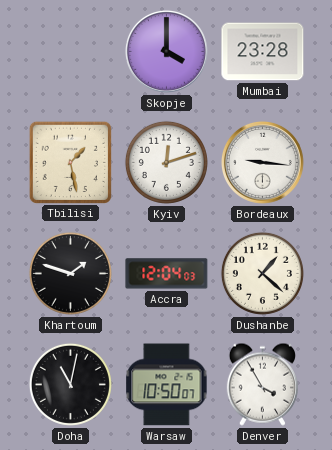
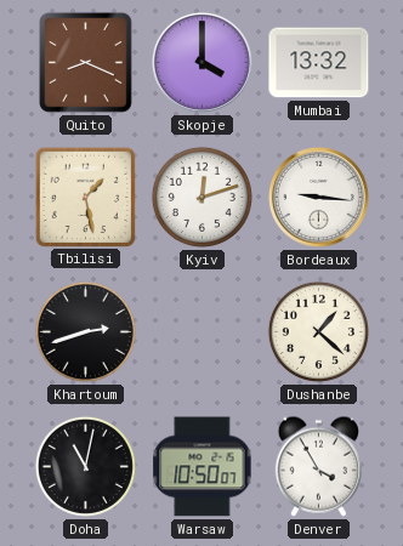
Quito: none -> 8:19
Mumbai: 23:28 -> 13:32
Khartoum: 1:48 -> 2:42
Accra: 12:04 -> none
